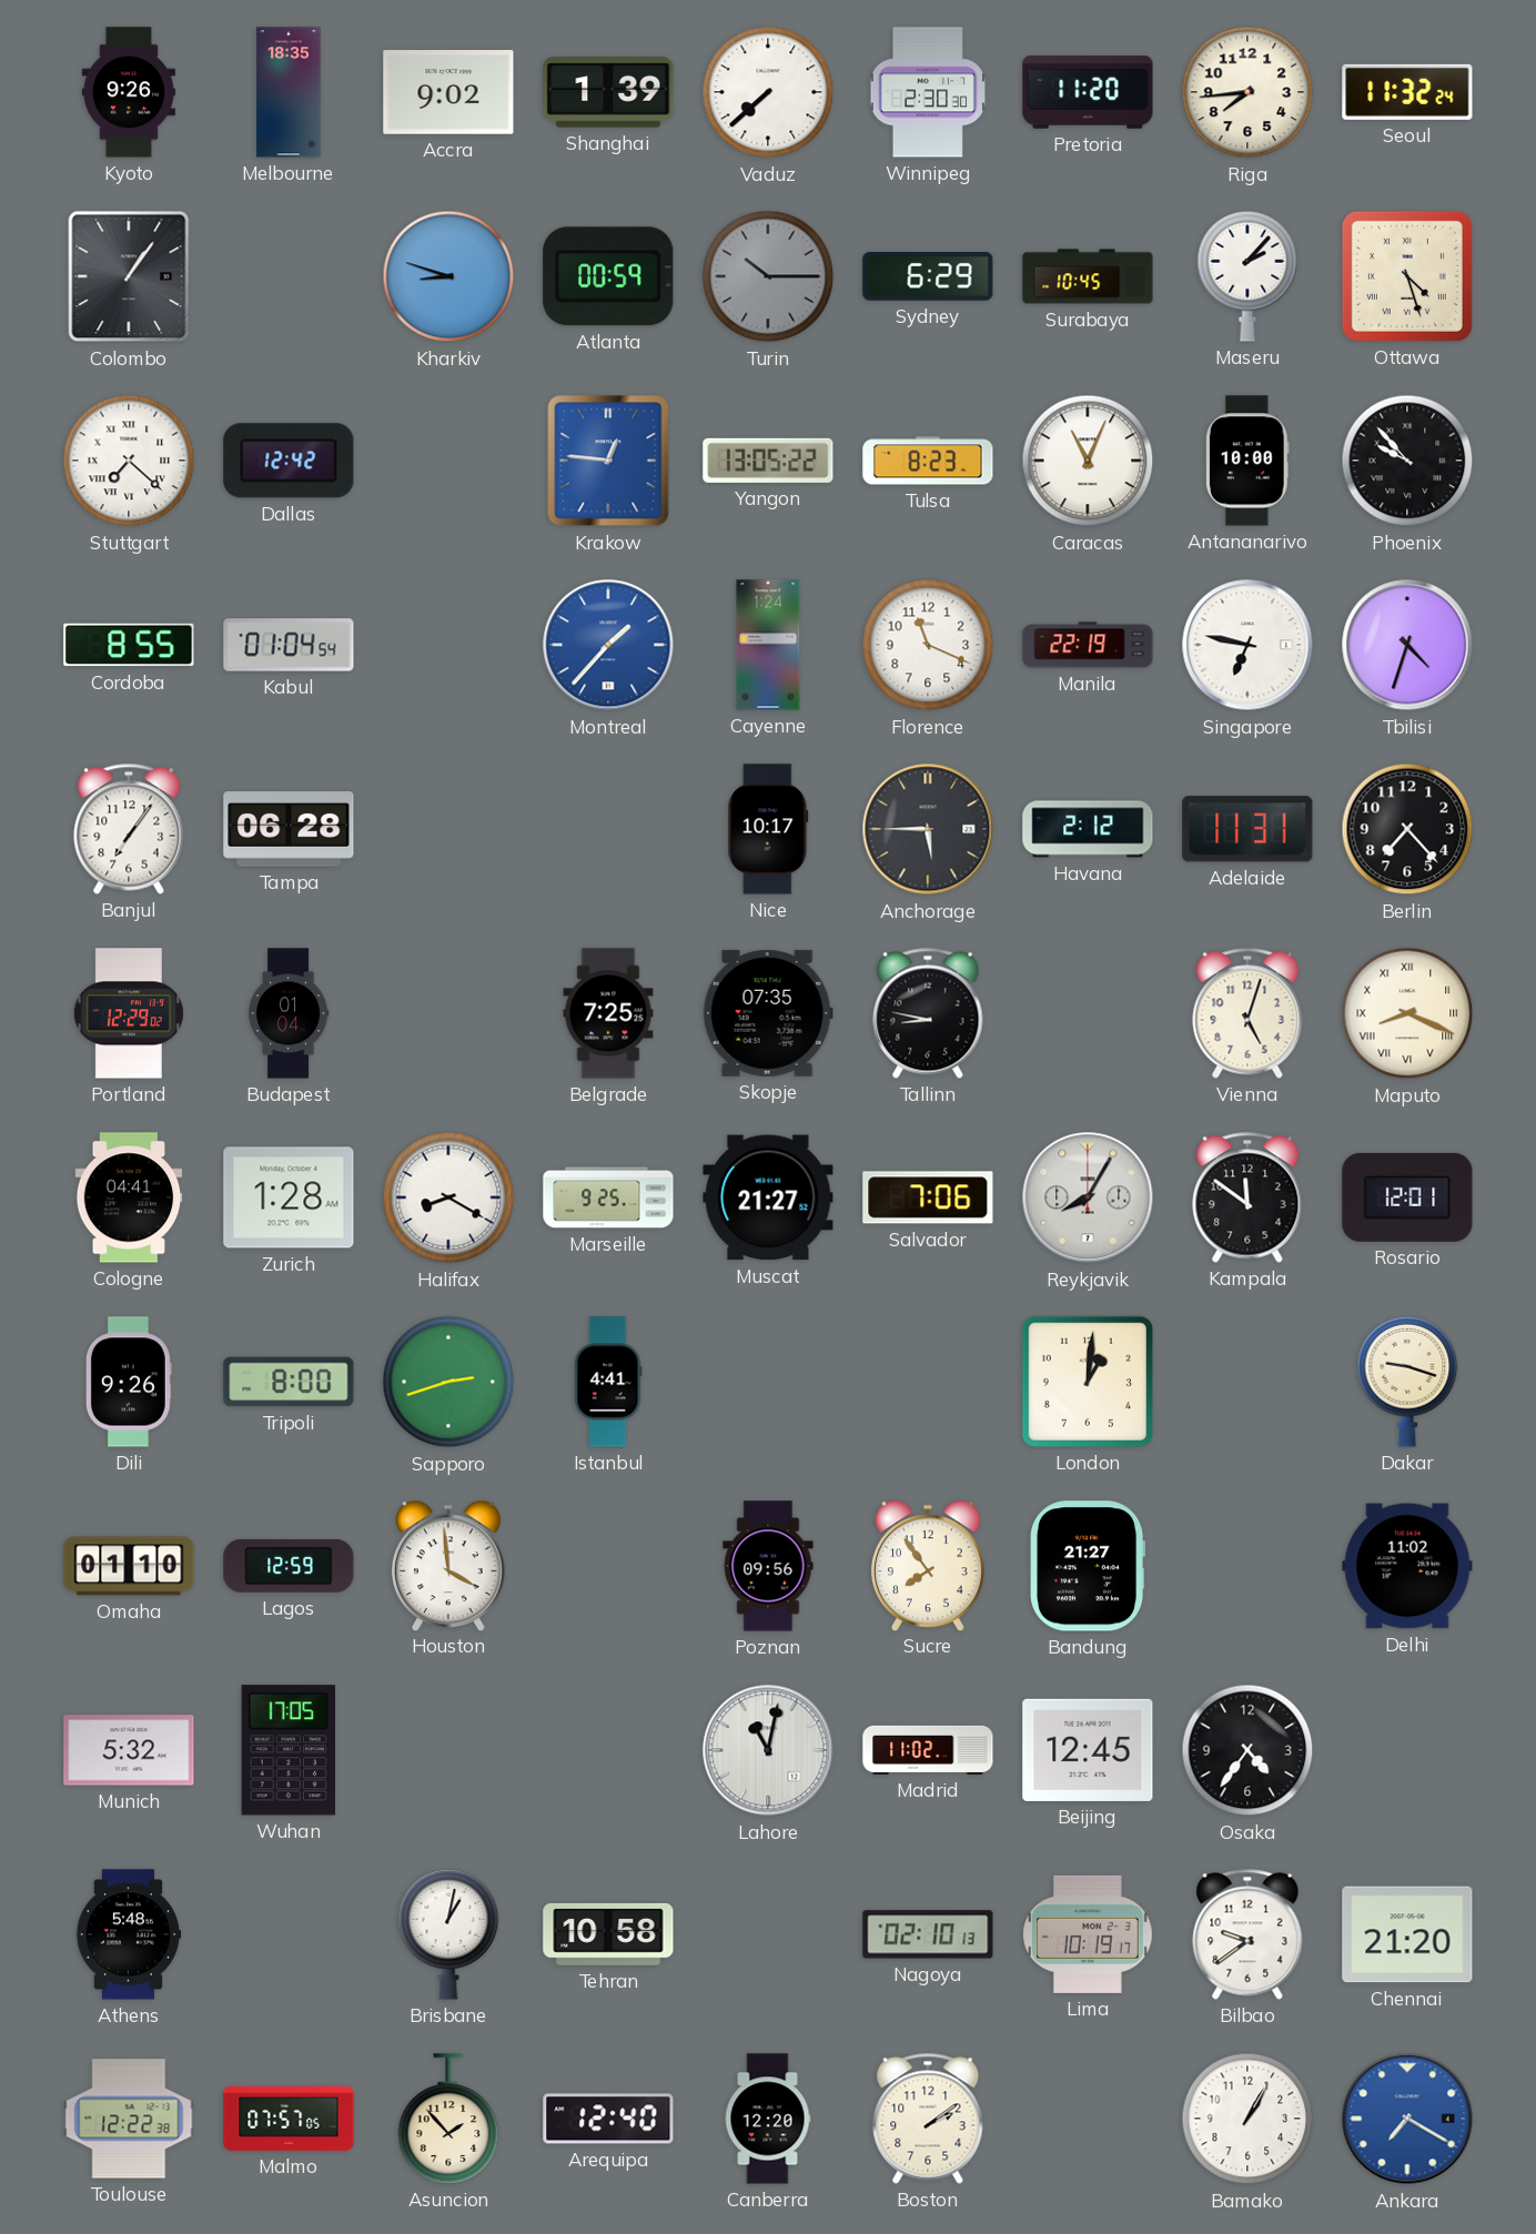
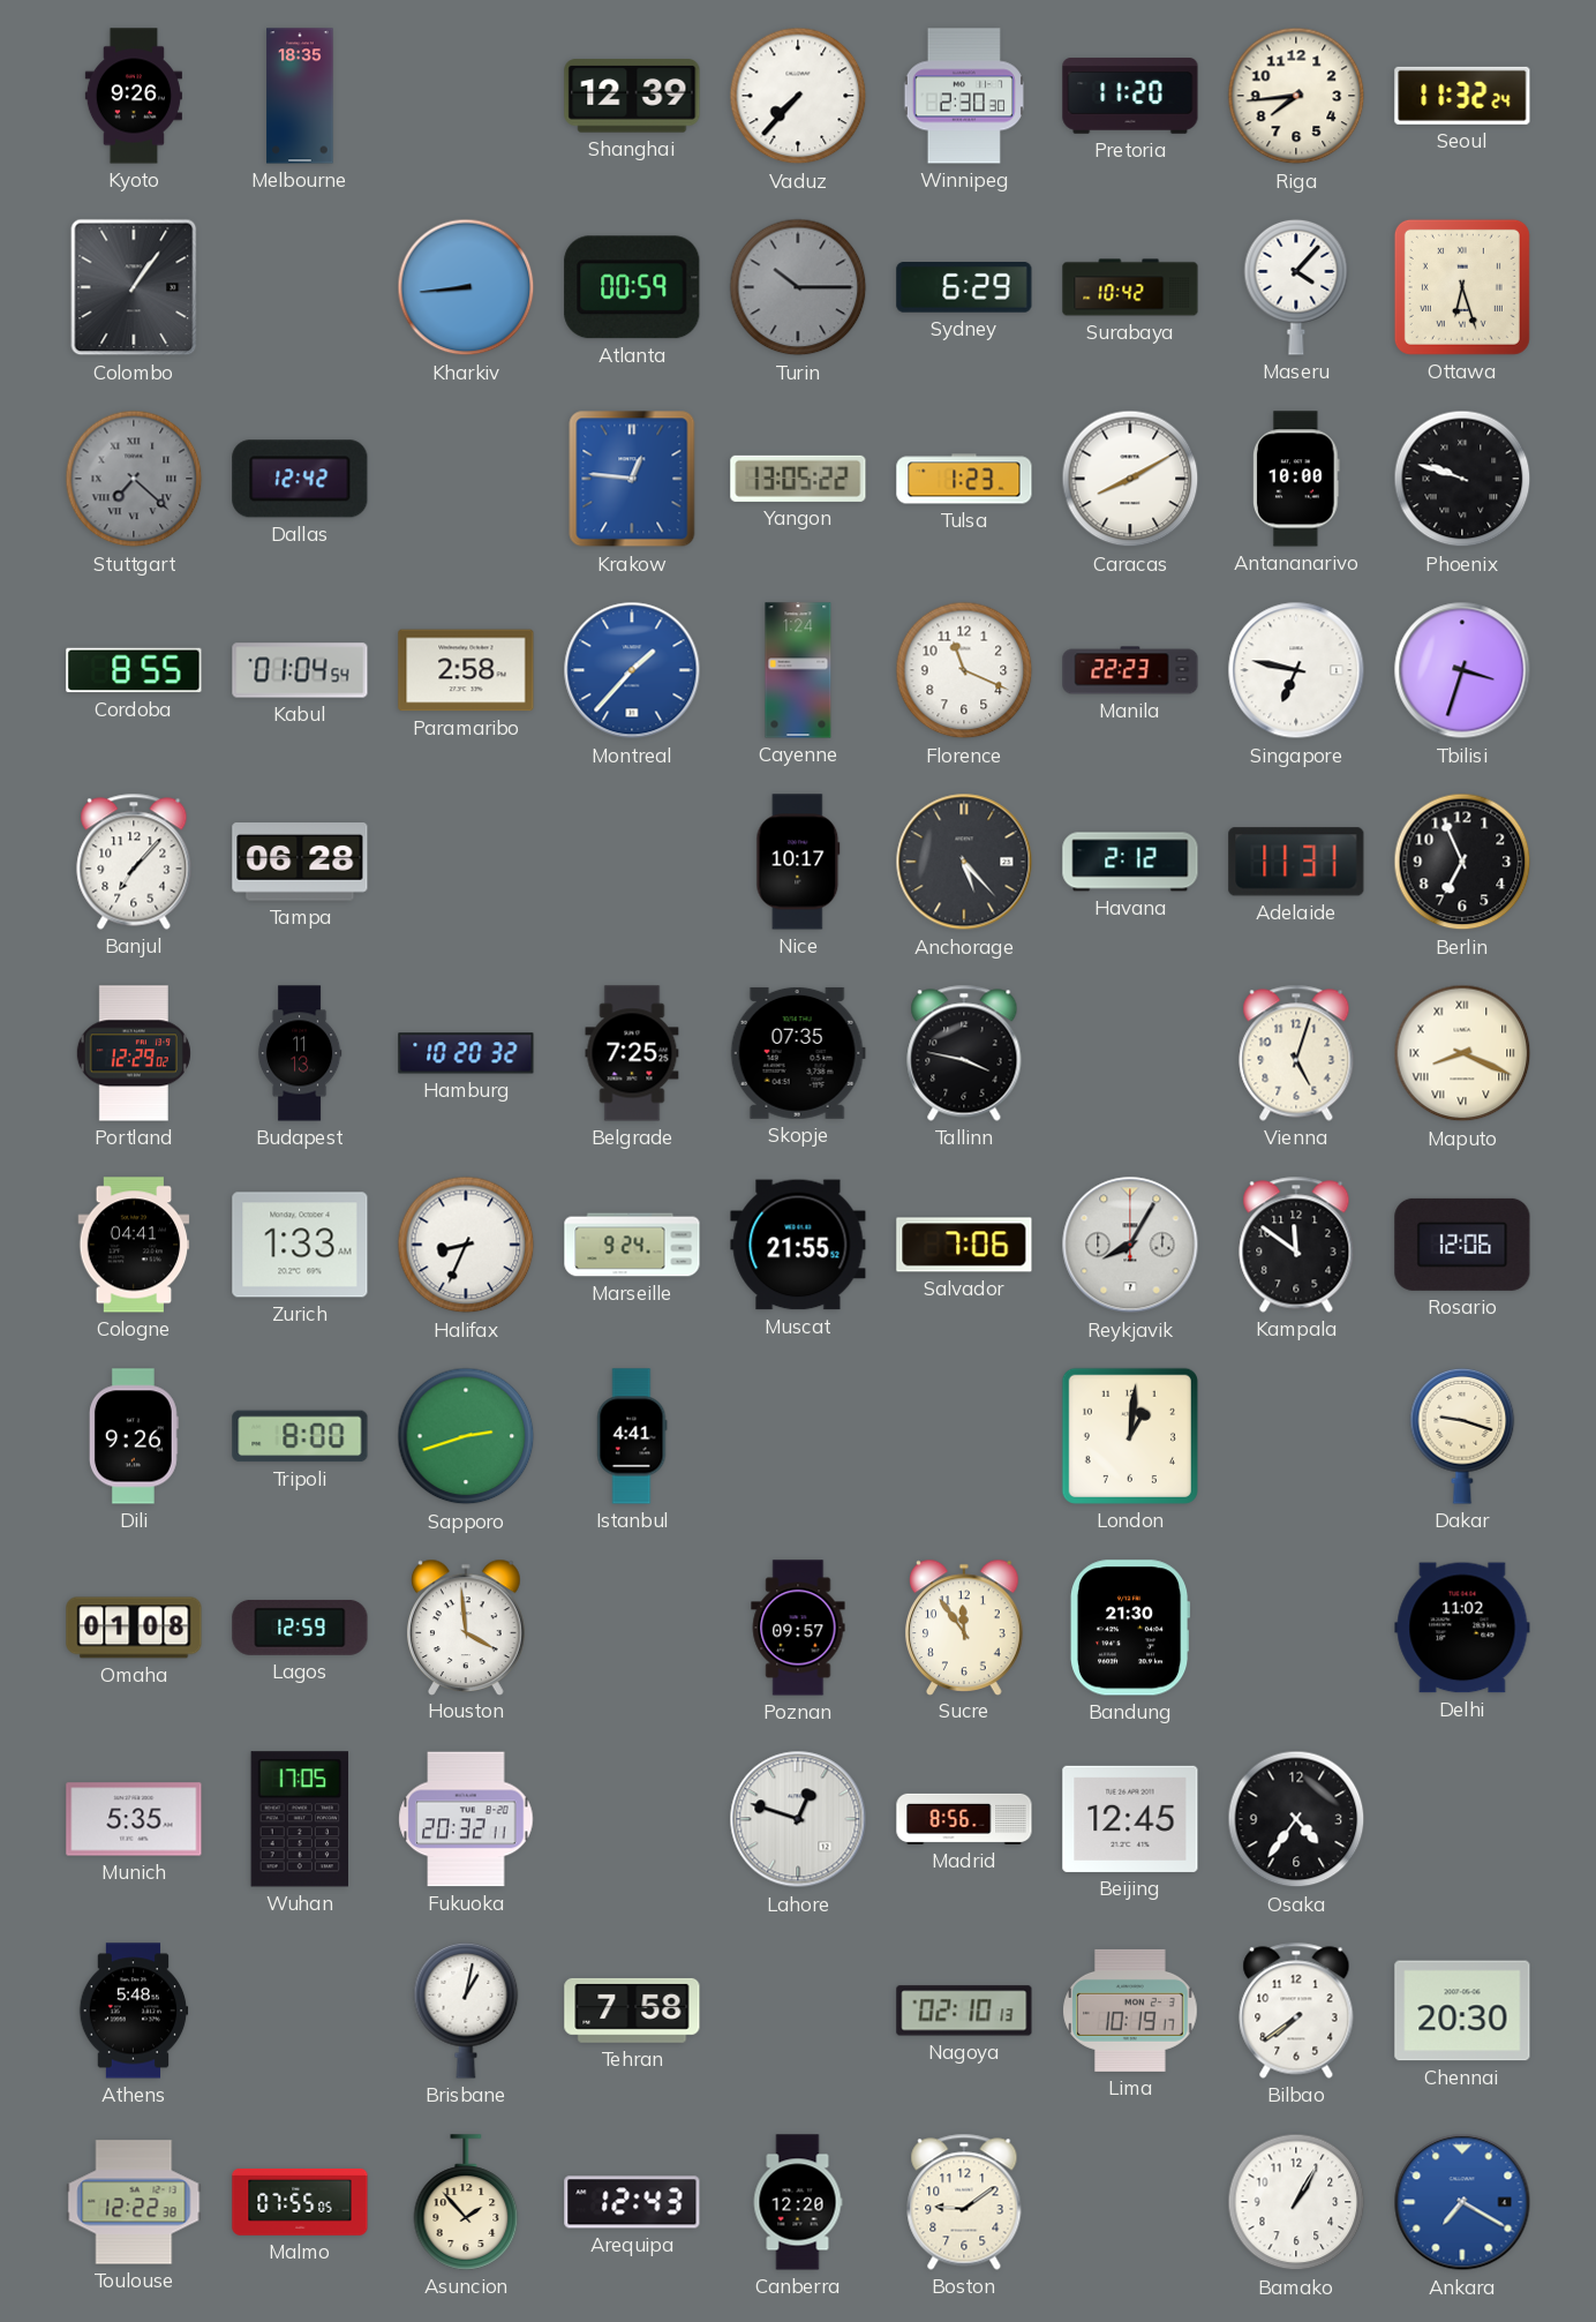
Accra: 9:02 -> none
Shanghai: 1:39 -> 12:39
Vaduz: 7:38 -> 7:37
Kharkiv: 8:48 -> 8:44
Surabaya: 10:45 -> 10:42
Maseru: 2:07 -> 4:07
Ottawa: 4:27 -> 6:27
Stuttgart dial: white -> grey
Tulsa: 8:23 -> 1:23
Caracas: 11:04 -> 8:10
Phoenix: 9:53 -> 9:48
Paramaribo: none -> 2:58
Manila: 22:19 -> 22:23
Tbilisi: 4:33 -> 3:33
Banjul: 7:06 -> 7:07
Anchorage: 5:45 -> 5:23
Berlin: 7:23 -> 6:56
Budapest: 01:04 -> 11:13
Hamburg: none -> 10:20
Tallinn: 8:47 -> 3:47
Zurich: 1:28 -> 1:33
Halifax: 8:20 -> 8:34
Marseille: 9:25 -> 9:24
Muscat: 21:27 -> 21:55
Rosario: 12:01 -> 12:06
Omaha: 01:10 -> 01:08
Poznan: 09:56 -> 09:57
Sucre: 7:54 -> 11:54
Bandung: 21:27 -> 21:30
Munich: 5:32 -> 5:35
Fukuoka: none -> 20:32
Lahore: 11:02 -> 12:48
Madrid: 11:02 -> 8:56
Tehran: 10:58 -> 7:58
Bilbao: 9:39 -> 7:39
Chennai: 21:20 -> 20:30
Malmo: 07:57 -> 07:55
Arequipa: 12:40 -> 12:43
Boston: 2:09 -> 9:09
